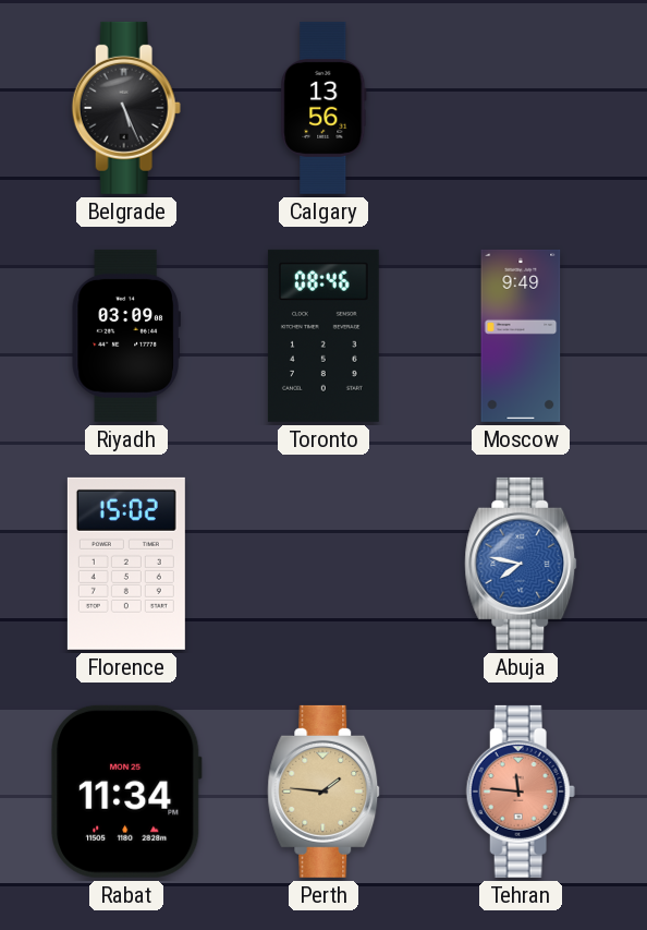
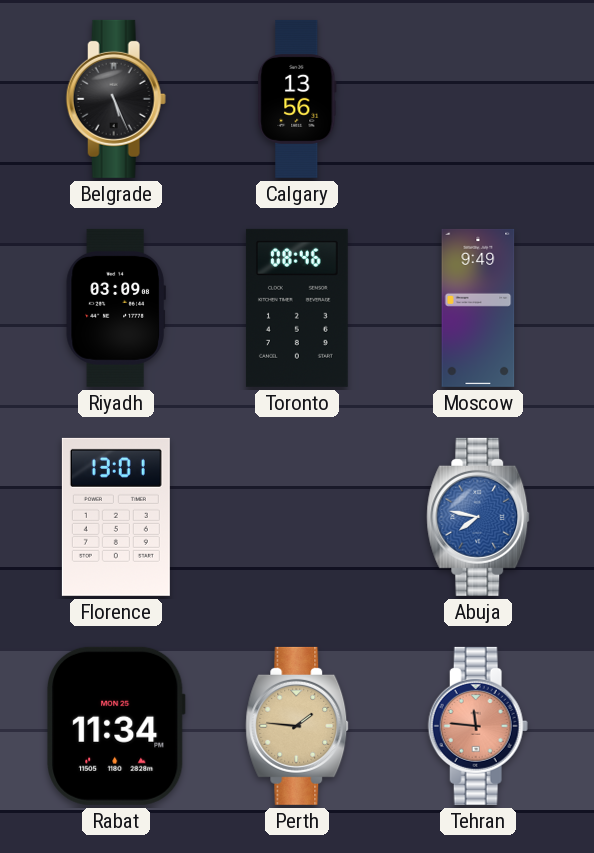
Florence: 15:02 -> 13:01
